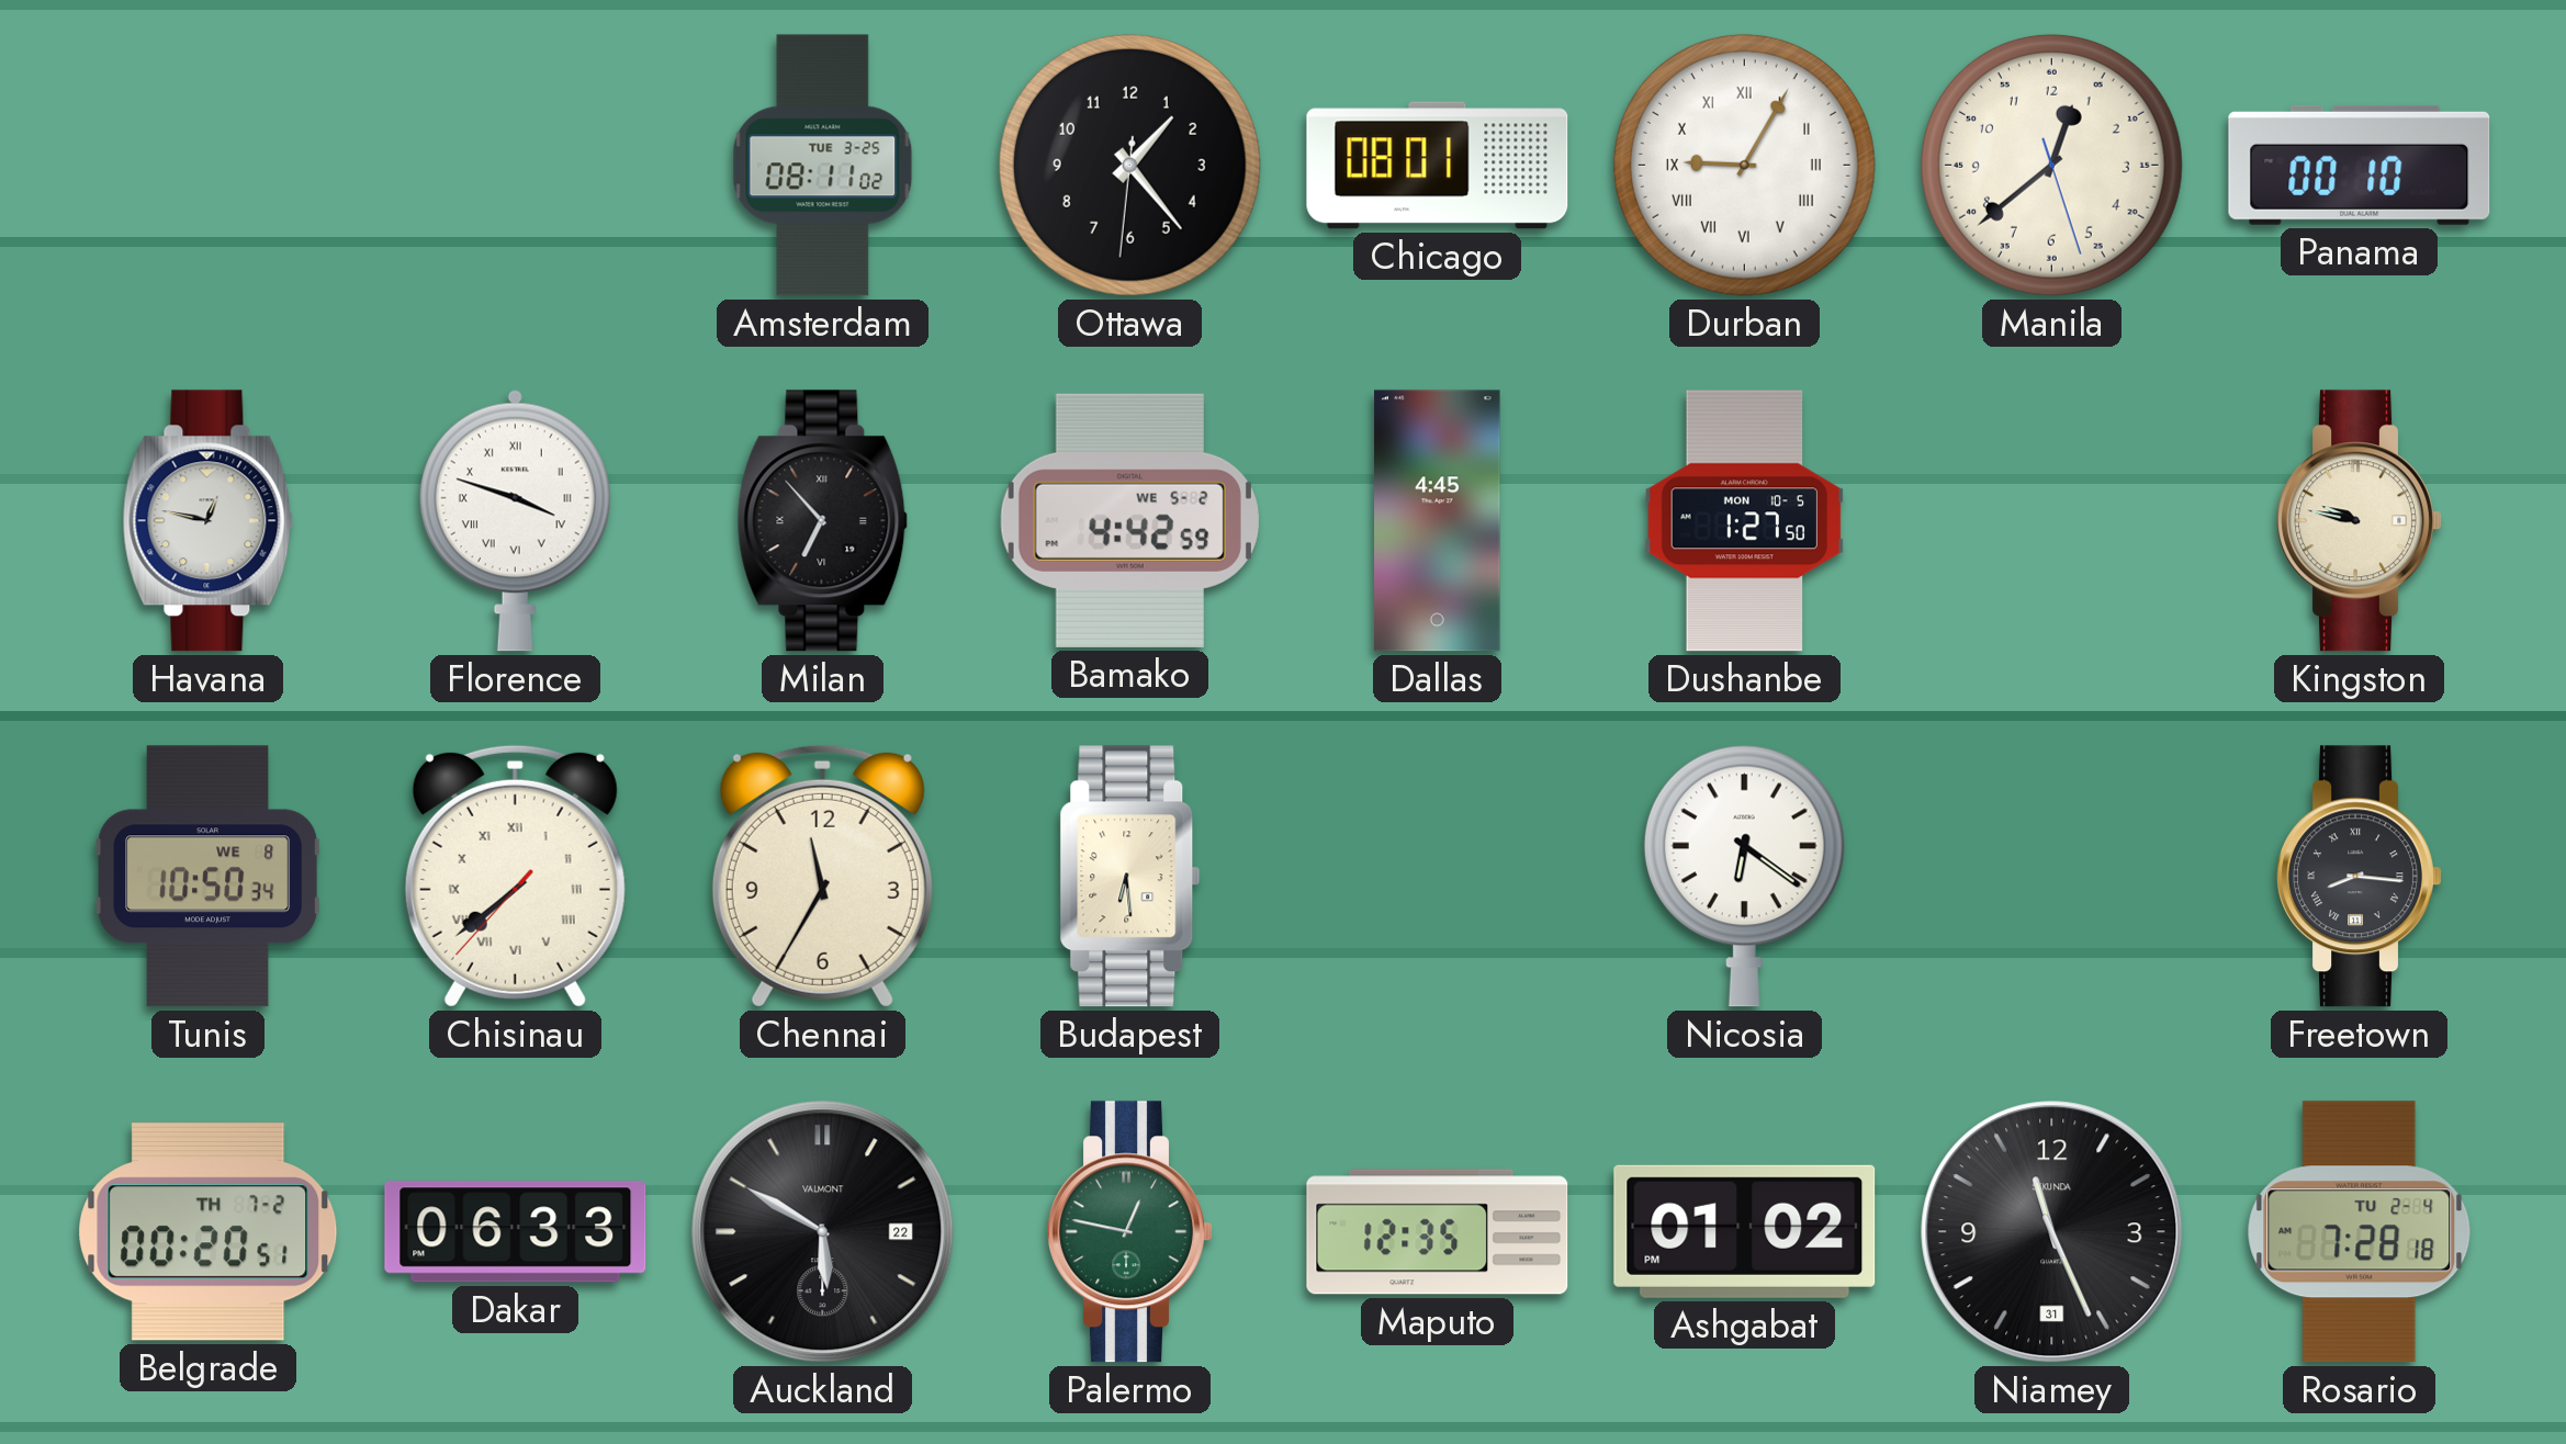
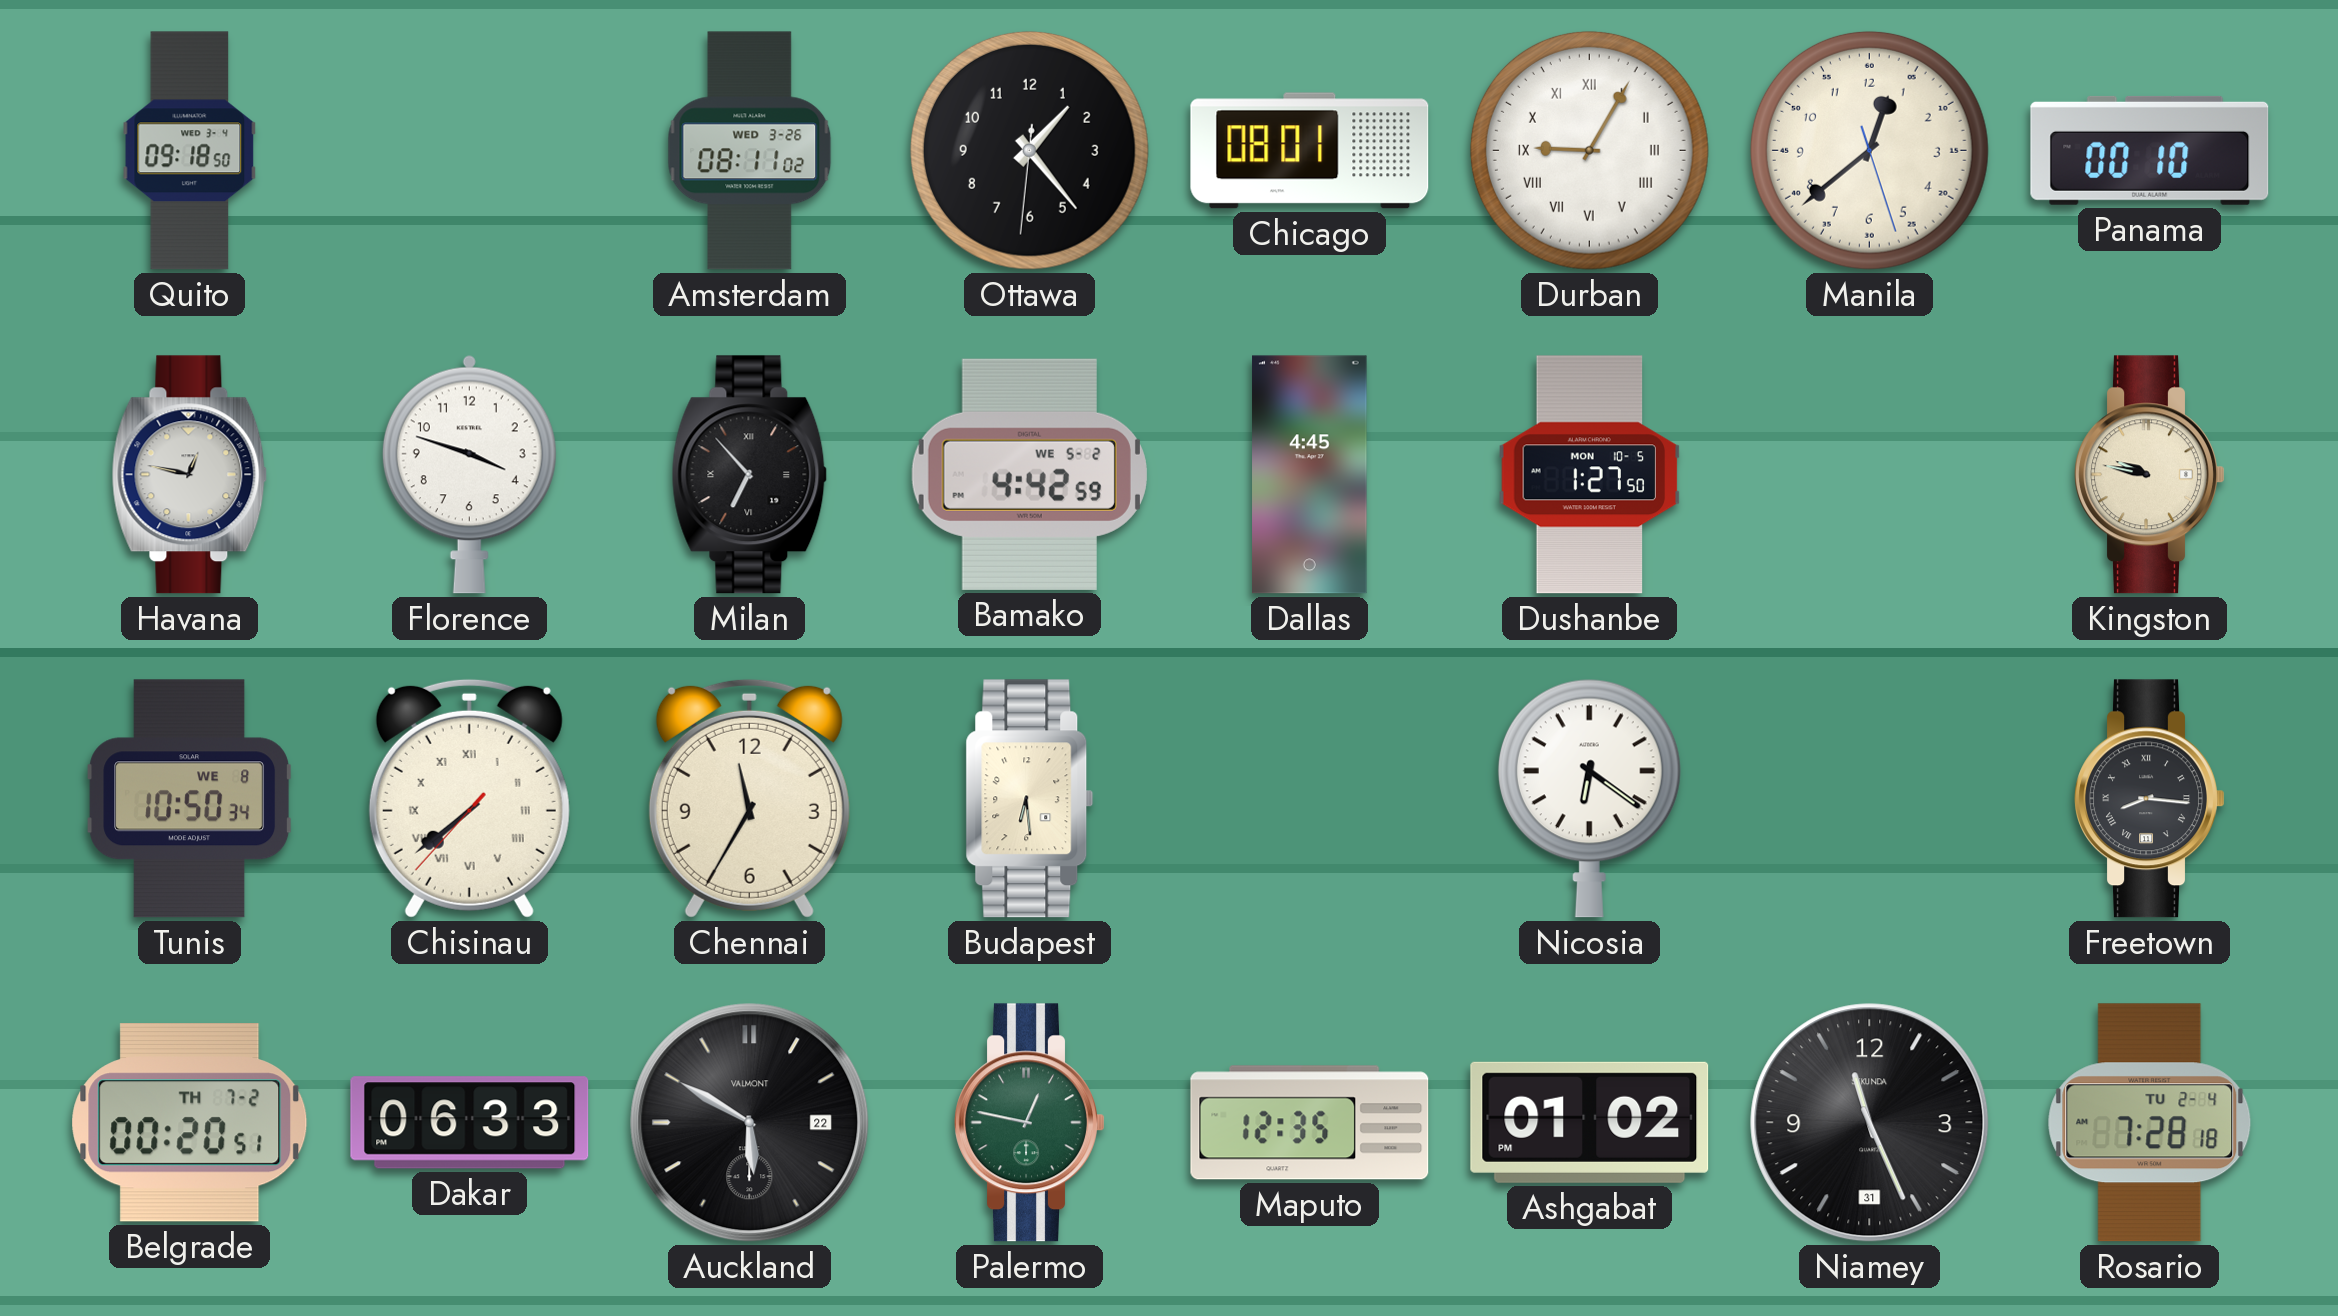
Quito: none -> 09:18
Amsterdam date: TUE 3-25 -> WED 3-26
Florence numerals: Roman -> Arabic
